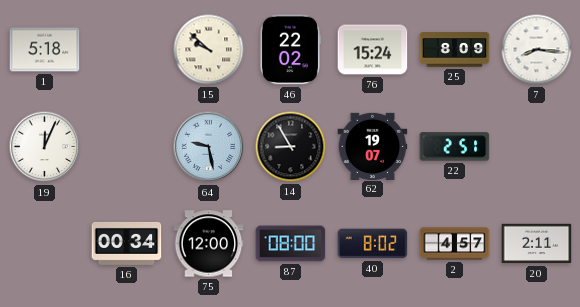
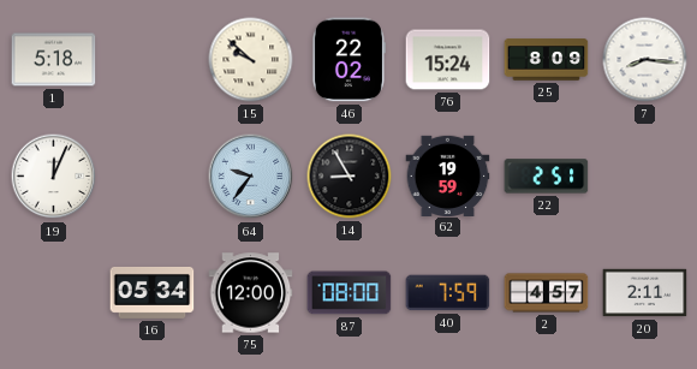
64: 9:28 -> 9:36
62: 19:07 -> 19:59
16: 00:34 -> 05:34
40: 8:02 -> 7:59
